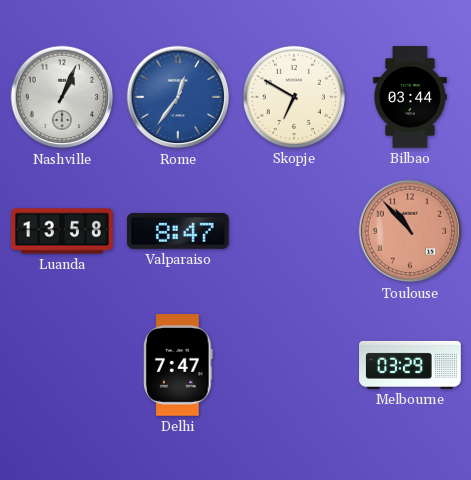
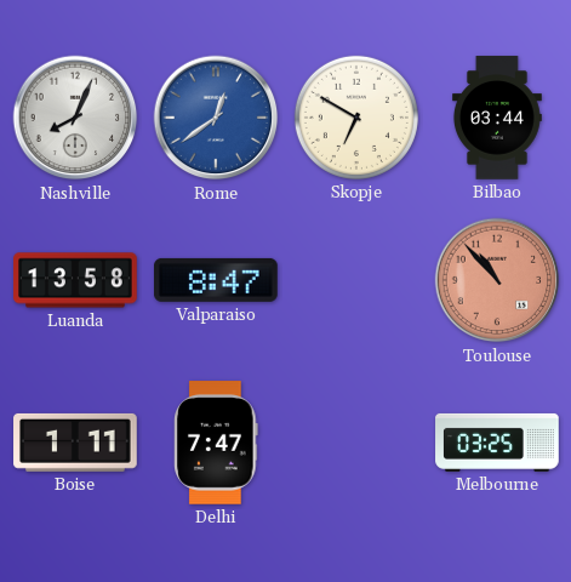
Nashville: 1:04 -> 8:04
Rome: 12:36 -> 12:39
Boise: none -> 1:11
Melbourne: 03:29 -> 03:25
